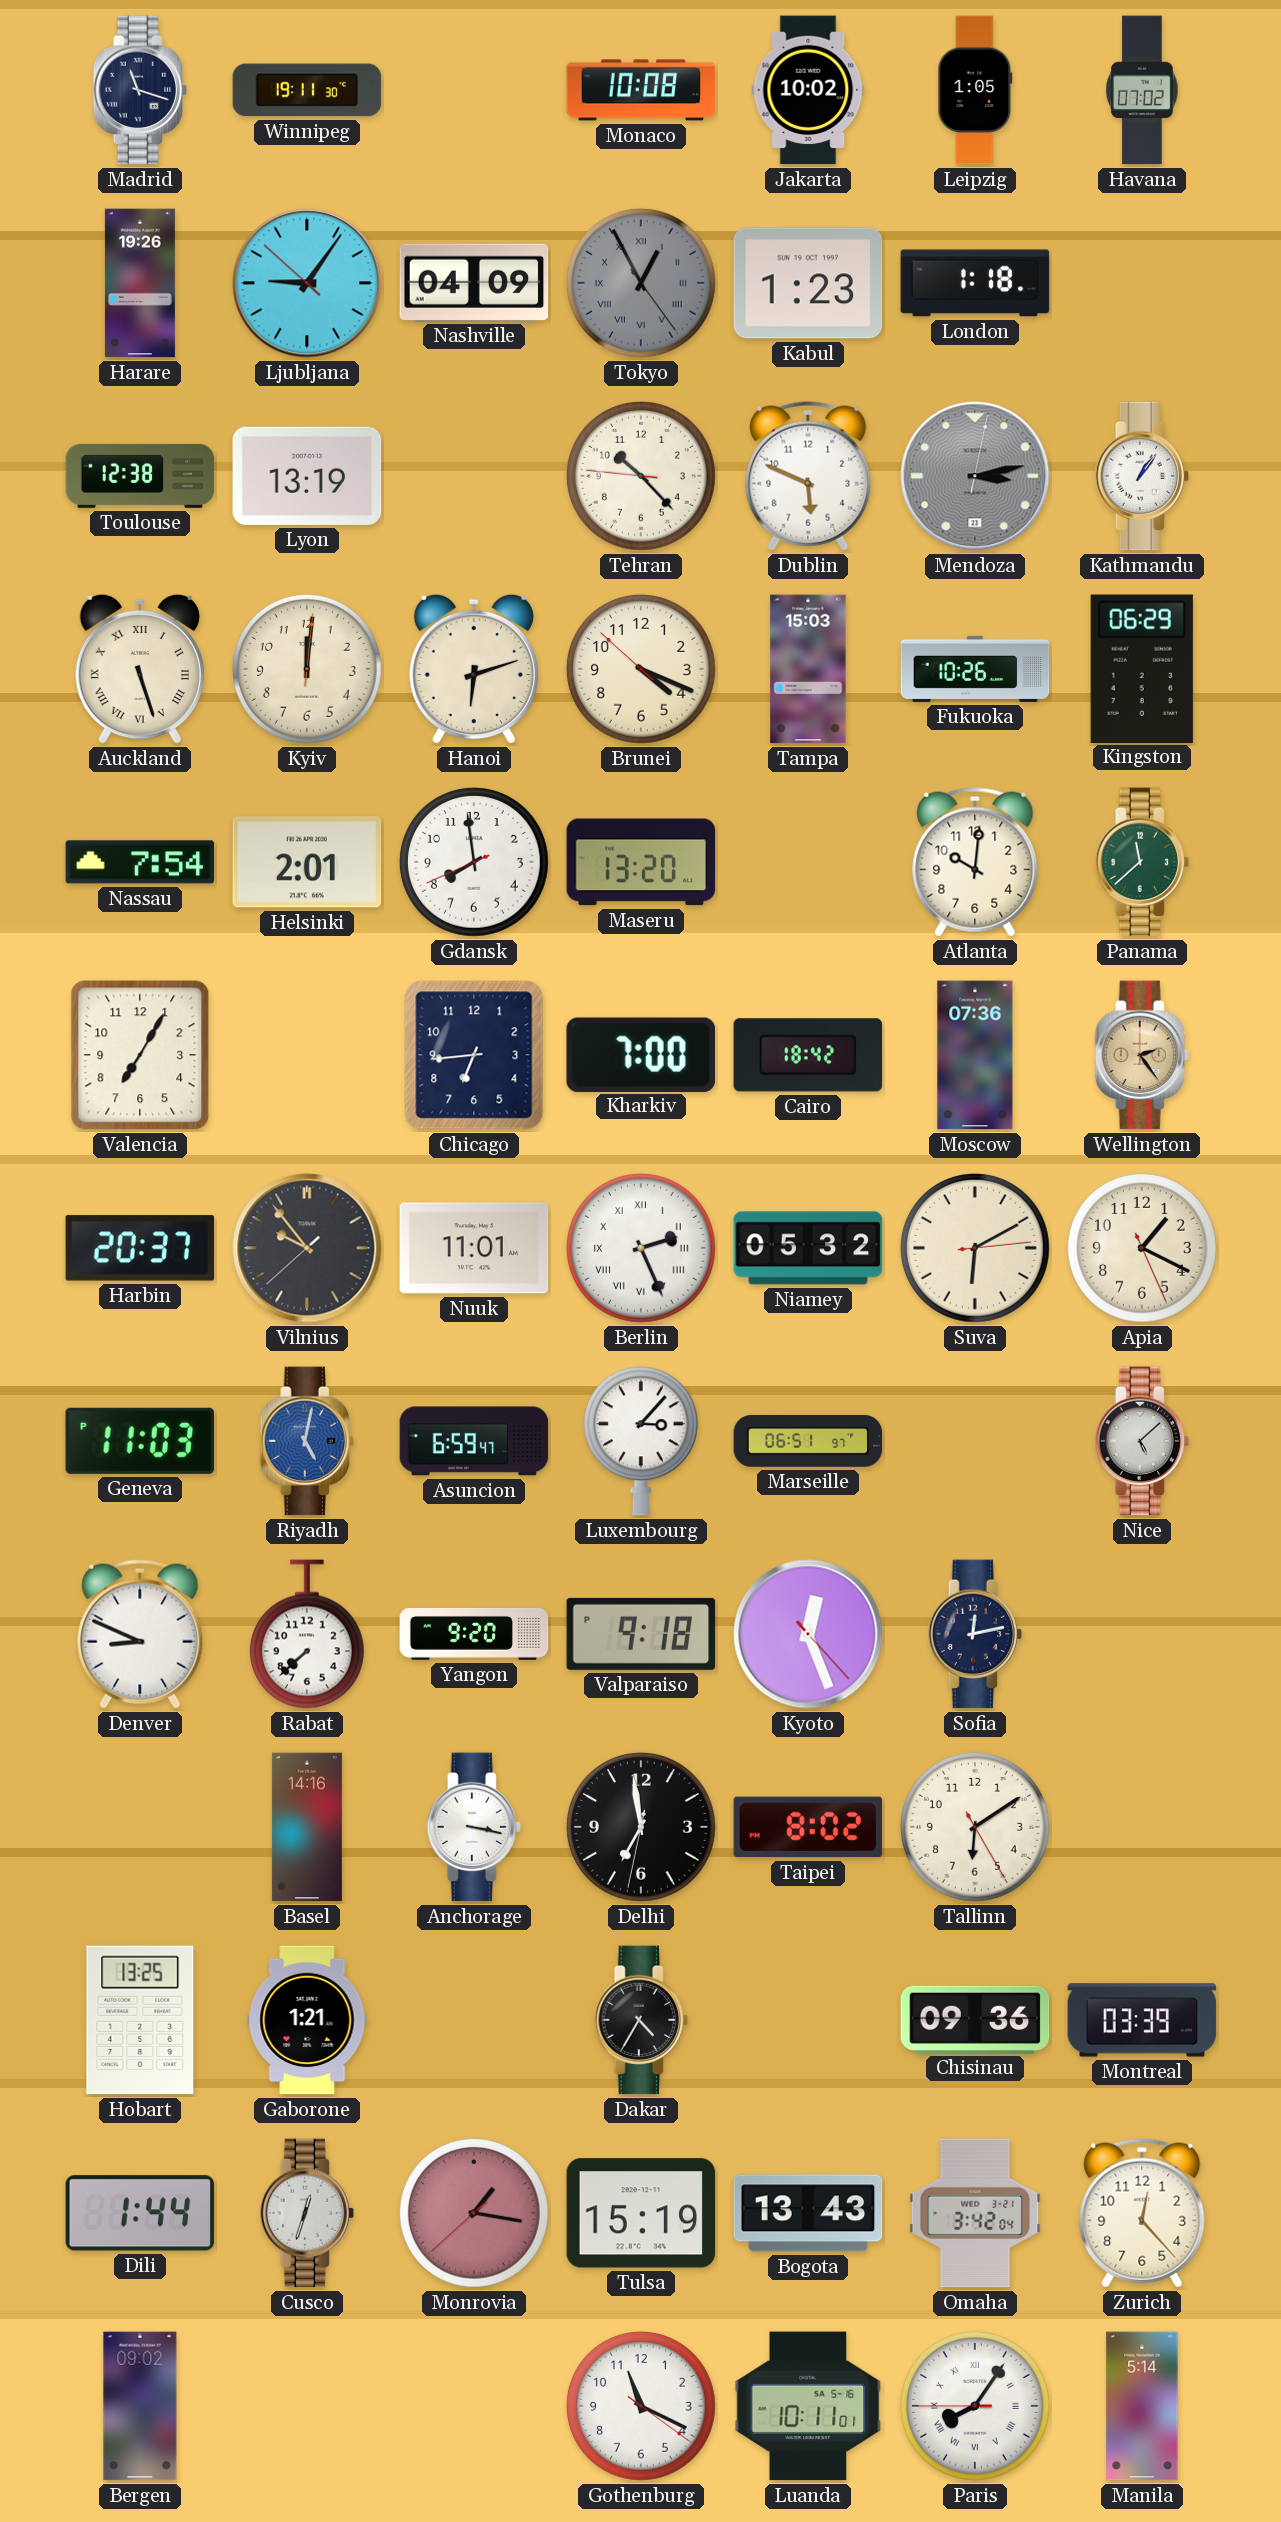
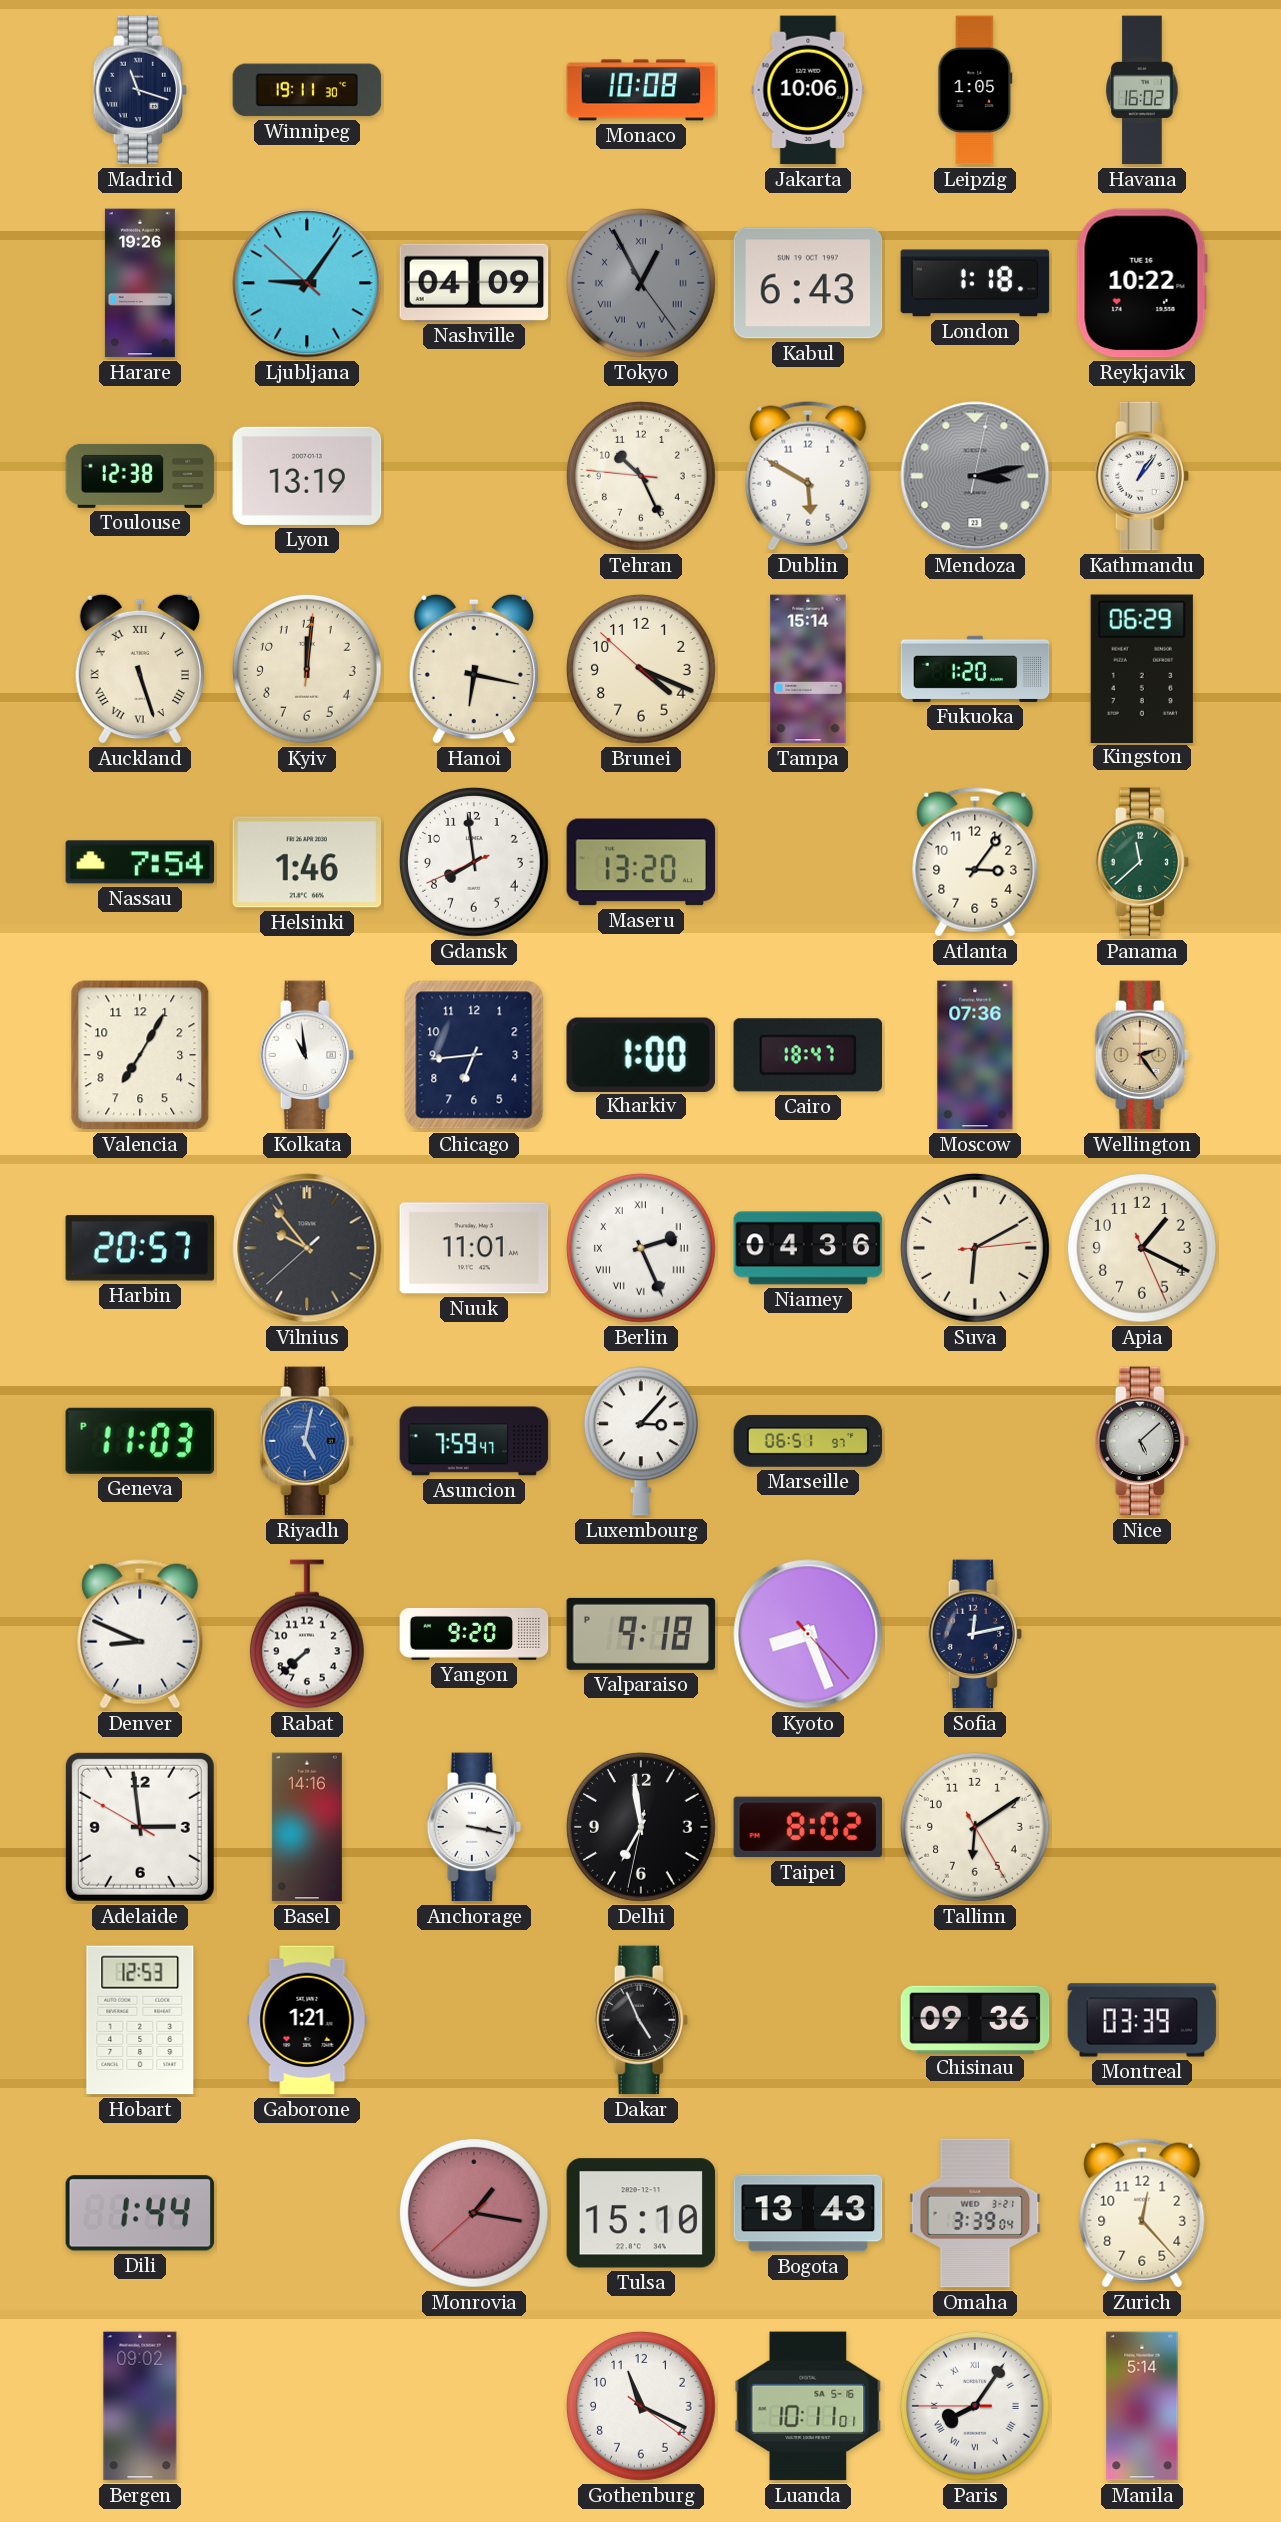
Jakarta: 10:02 -> 10:06
Havana: 07:02 -> 16:02
Kabul: 1:23 -> 6:43
Reykjavik: none -> 10:22
Tehran: 10:22 -> 10:25
Dublin: 5:49 -> 5:50
Hanoi: 6:12 -> 6:17
Tampa: 15:03 -> 15:14
Fukuoka: 10:26 -> 1:20
Helsinki: 2:01 -> 1:46
Atlanta: 10:01 -> 3:06
Kolkata: none -> 10:59
Kharkiv: 7:00 -> 1:00
Cairo: 18:42 -> 18:47
Harbin: 20:37 -> 20:57
Niamey: 05:32 -> 04:36
Asuncion: 6:59 -> 7:59
Kyoto: 12:26 -> 8:26
Adelaide: none -> 2:58
Hobart: 13:25 -> 12:53
Dakar: 4:35 -> 4:56
Cusco: 12:33 -> none
Tulsa: 15:19 -> 15:10
Omaha: 3:42 -> 3:39
